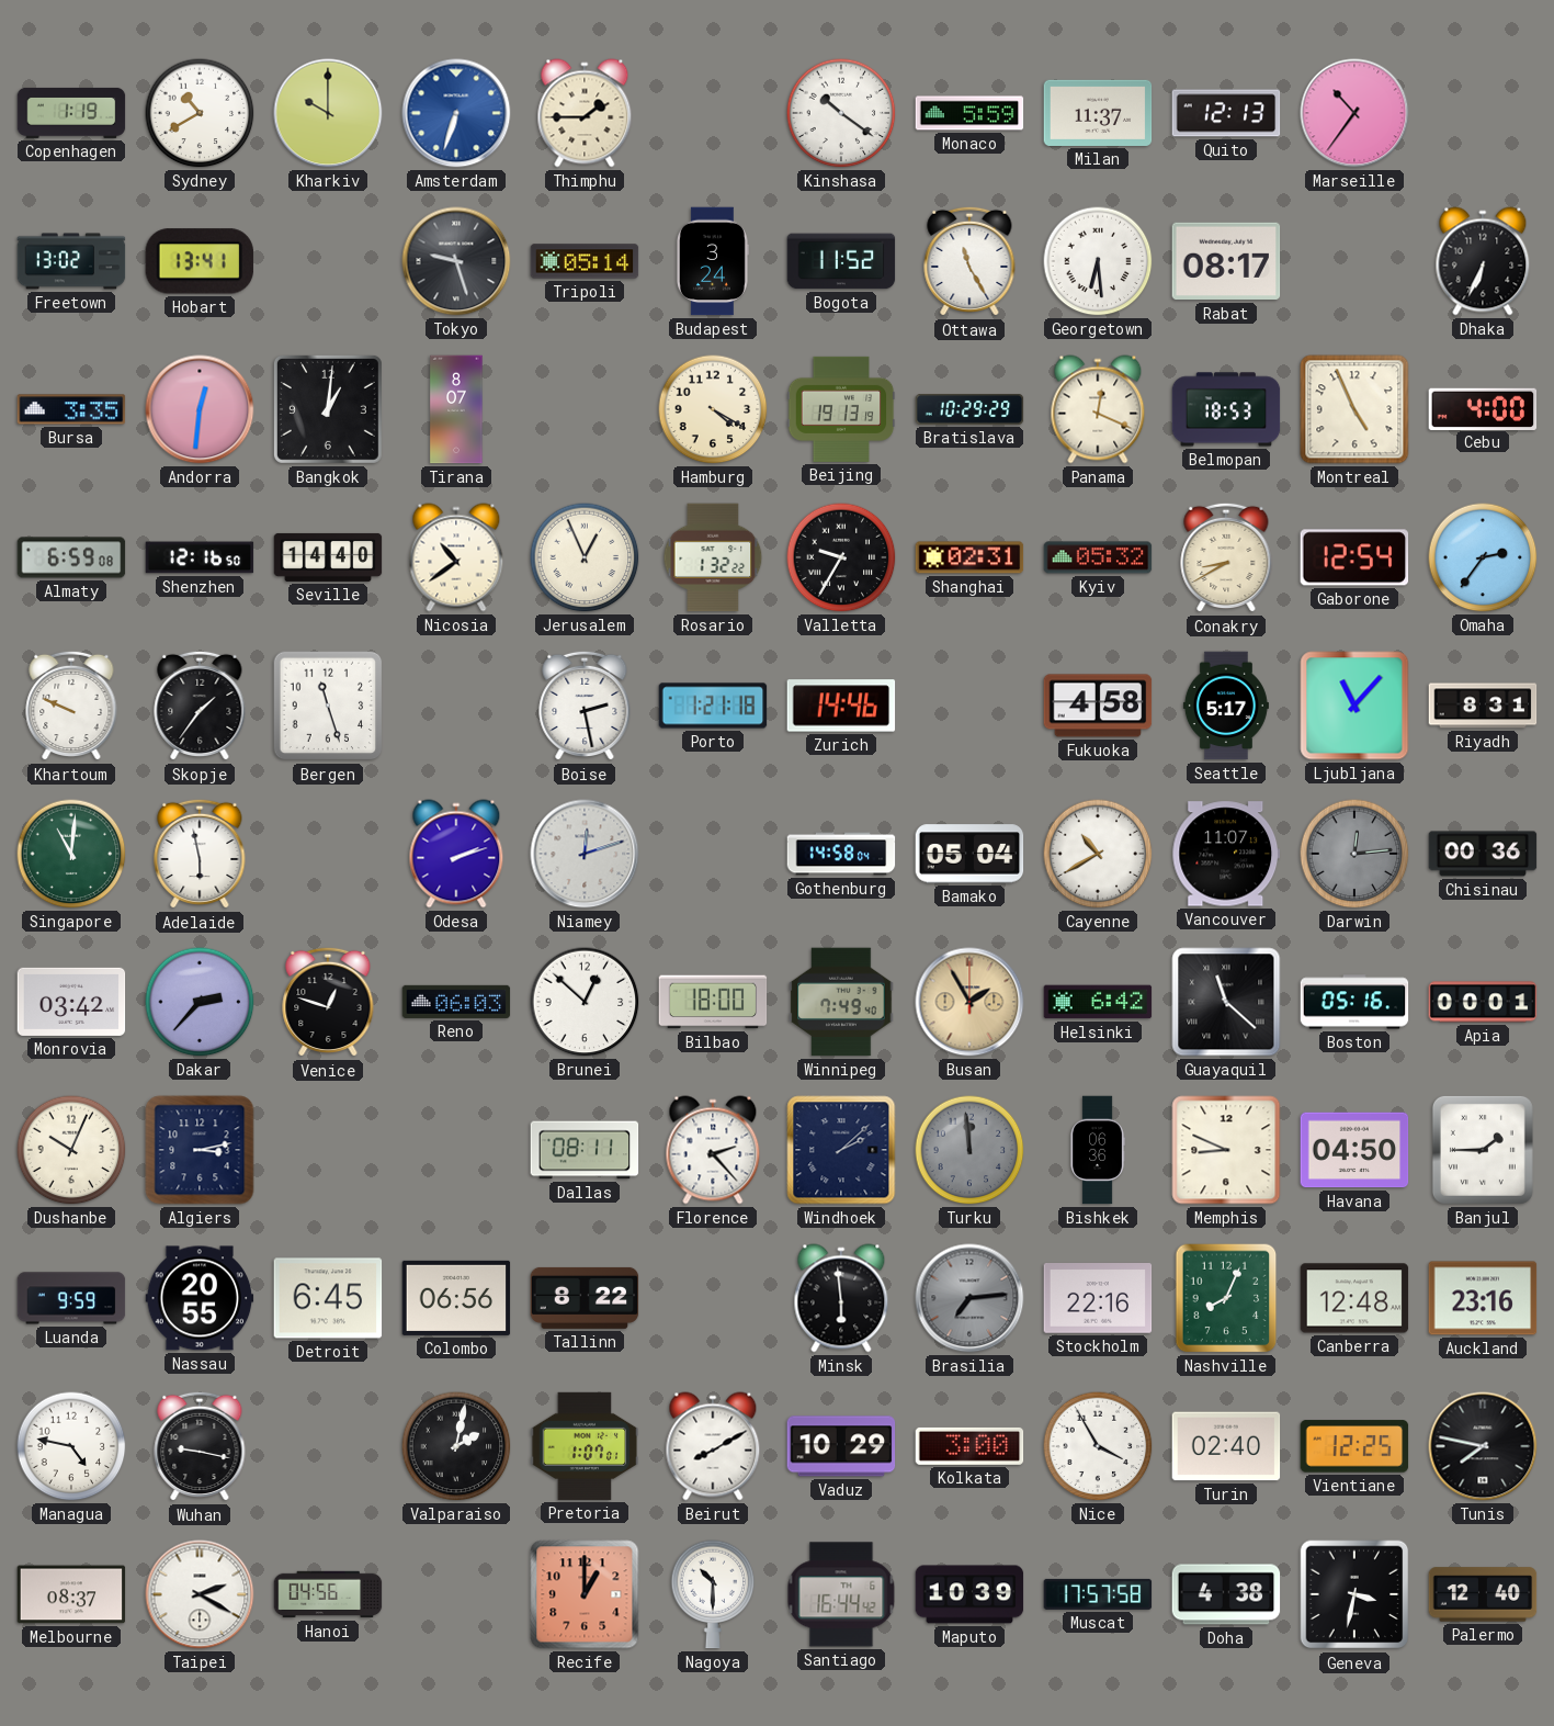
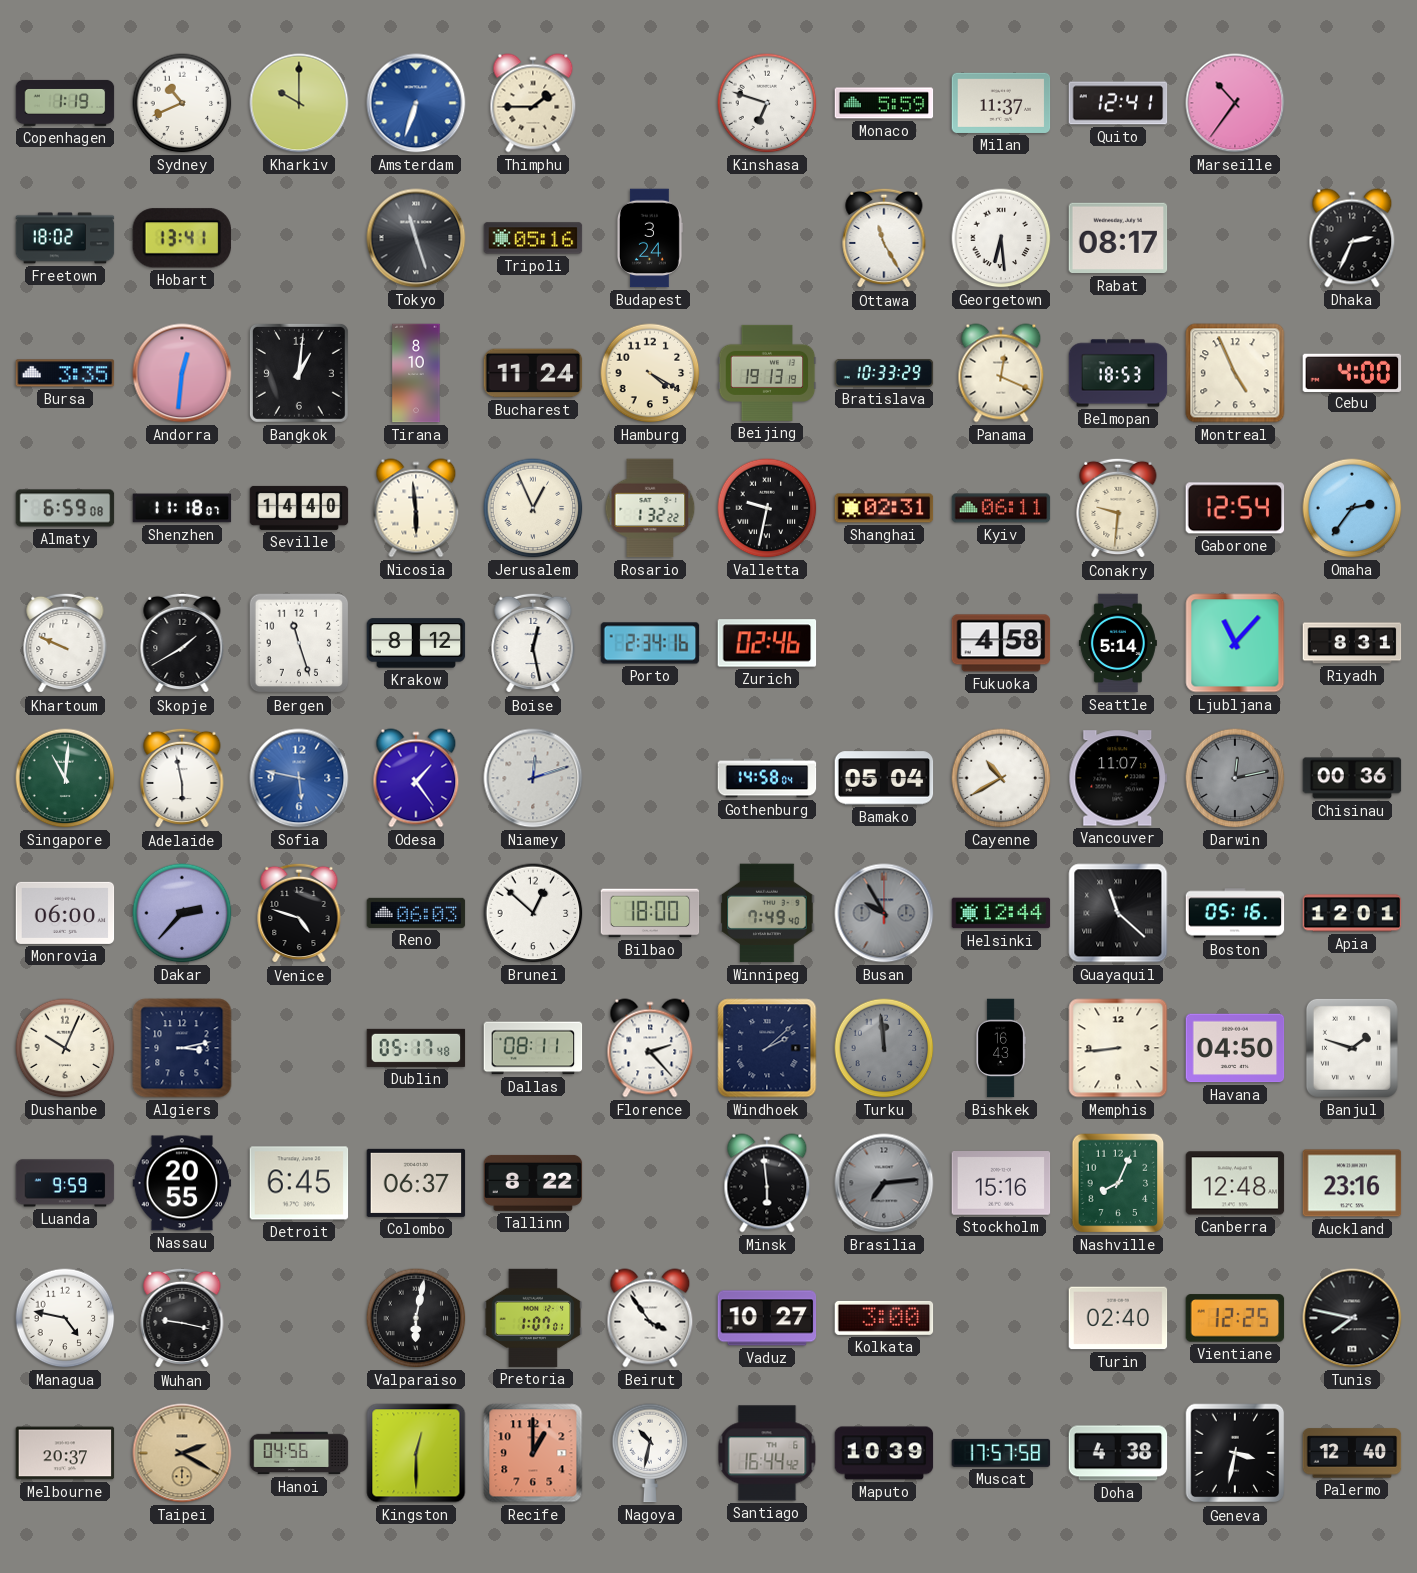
Sydney: 10:40 -> 10:41
Kinshasa: 10:21 -> 6:48
Quito: 12:13 -> 12:41
Freetown: 13:02 -> 18:02
Tokyo: 9:27 -> 11:27
Tripoli: 05:14 -> 05:16
Bogota: 11:52 -> none
Dhaka: 6:34 -> 2:34
Tirana: 8:07 -> 8:10
Bucharest: none -> 11:24
Bratislava: 10:29 -> 10:33
Shenzhen: 12:16 -> 11:18
Nicosia: 10:39 -> 5:59
Valletta: 9:35 -> 9:32
Kyiv: 05:32 -> 06:11
Conakry: 8:40 -> 9:31
Skopje: 1:36 -> 1:40
Krakow: none -> 8:12
Boise: 2:28 -> 12:28
Porto: 1:21 -> 2:34
Zurich: 14:46 -> 02:46
Seattle: 5:17 -> 5:14
Sofia: none -> 5:47
Odesa: 2:12 -> 1:24
Darwin: 12:14 -> 12:13
Monrovia: 03:42 -> 06:00
Venice: 12:48 -> 4:48
Busan: 1:55 -> 9:55
Busan dial: champagne -> grey
Helsinki: 6:42 -> 12:44
Apia: 00:01 -> 12:01
Dublin: none -> 05:17
Bishkek: 06:36 -> 16:43
Memphis: 8:49 -> 8:44
Banjul: 1:45 -> 1:48
Colombo: 06:56 -> 06:37
Stockholm: 22:16 -> 15:16
Valparaiso: 2:02 -> 6:02
Beirut: 8:10 -> 3:54
Vaduz: 10:29 -> 10:27
Nice: 3:55 -> none
Melbourne: 08:37 -> 20:37
Taipei dial: white -> champagne
Kingston: none -> 12:30
Nagoya: 10:30 -> 10:32
